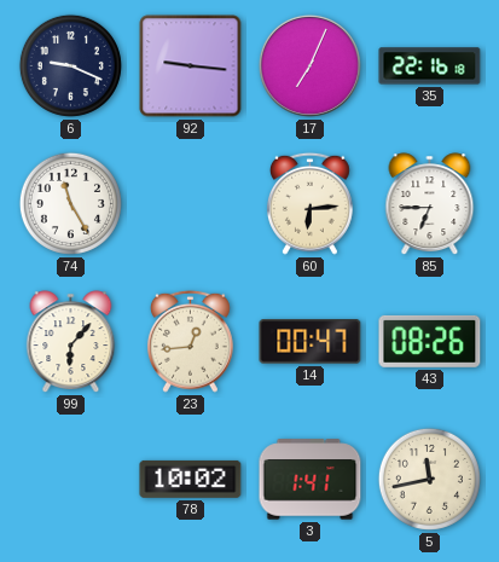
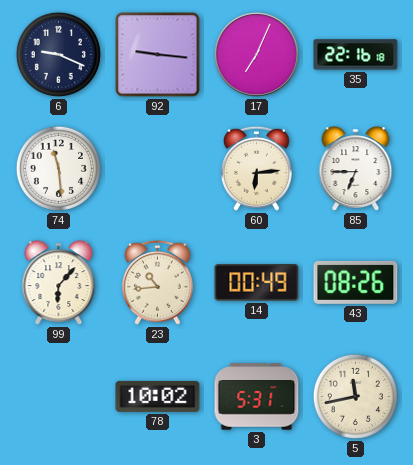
74: 11:25 -> 11:29
23: 12:44 -> 10:44
14: 00:47 -> 00:49
3: 1:41 -> 5:31
